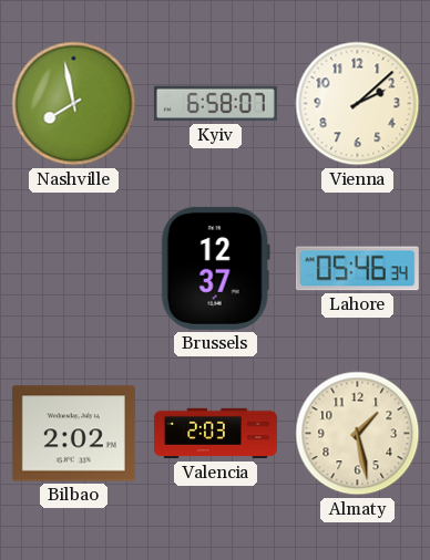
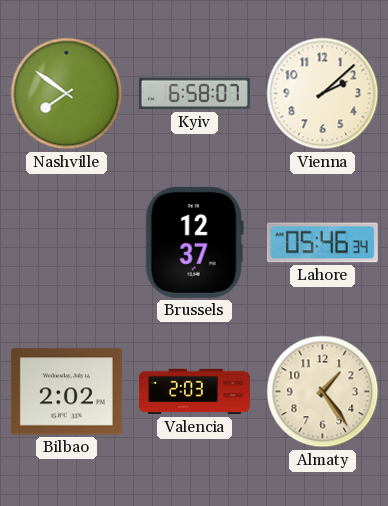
Nashville: 7:58 -> 7:51
Almaty: 1:28 -> 1:24
